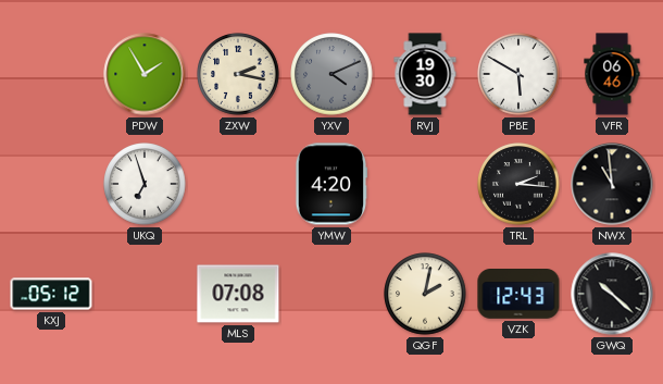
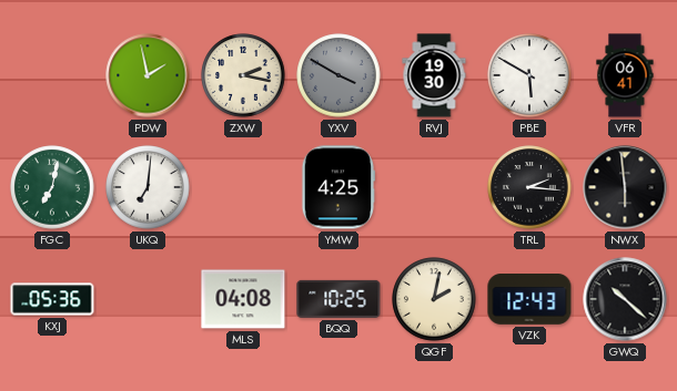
PDW: 1:55 -> 1:58
YXV: 4:11 -> 3:50
VFR: 06:46 -> 06:41
FGC: none -> 7:02
UKQ: 6:57 -> 7:01
YMW: 4:20 -> 4:25
NWX: 10:59 -> 5:59
KXJ: 05:12 -> 05:36
MLS: 07:08 -> 04:08
BQQ: none -> 10:25
